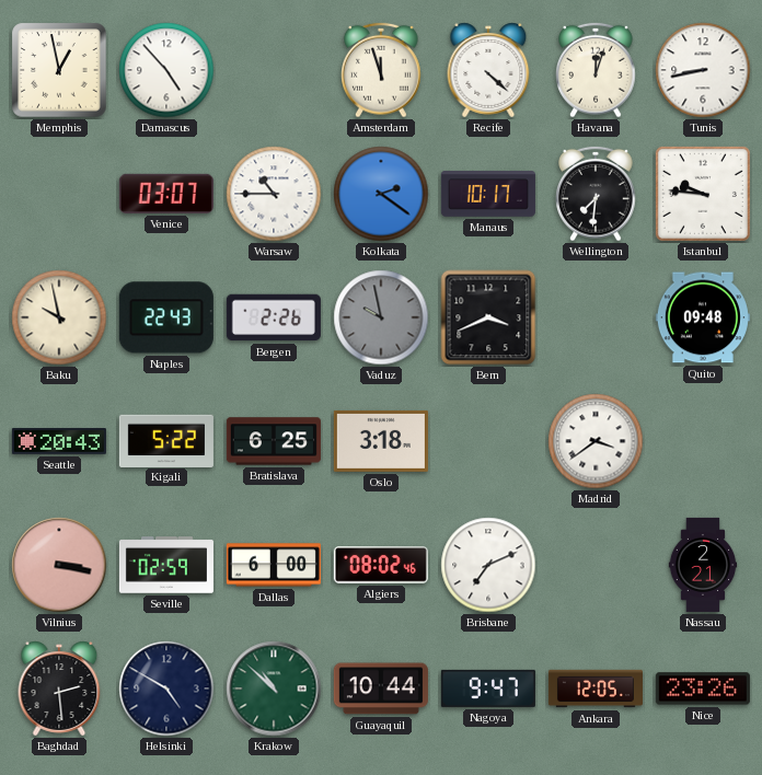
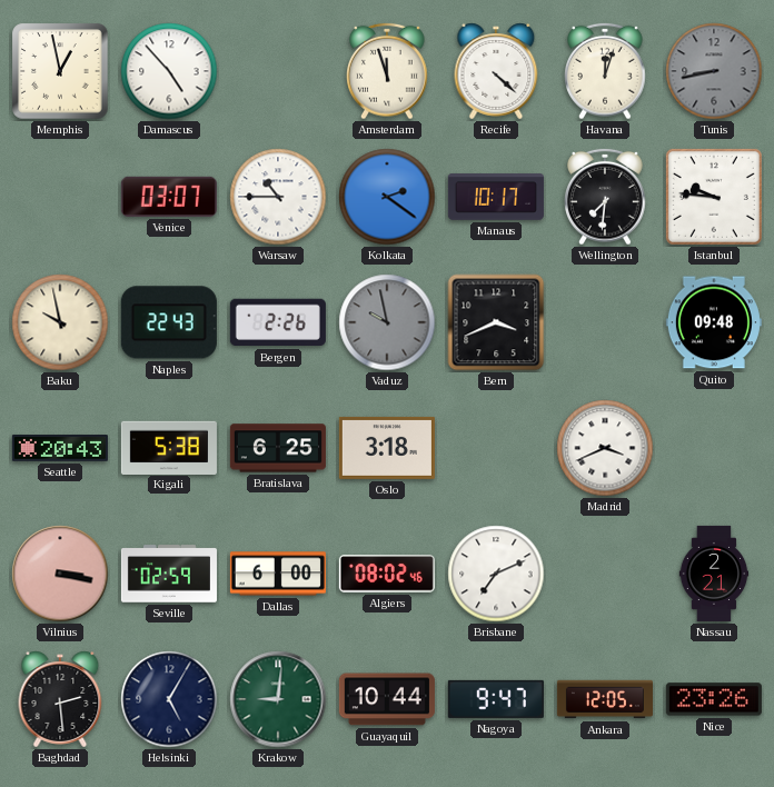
Tunis dial: white -> grey
Kigali: 5:22 -> 5:38
Madrid: 3:39 -> 3:41
Helsinki: 4:50 -> 5:05
Krakow: 10:52 -> 9:01
